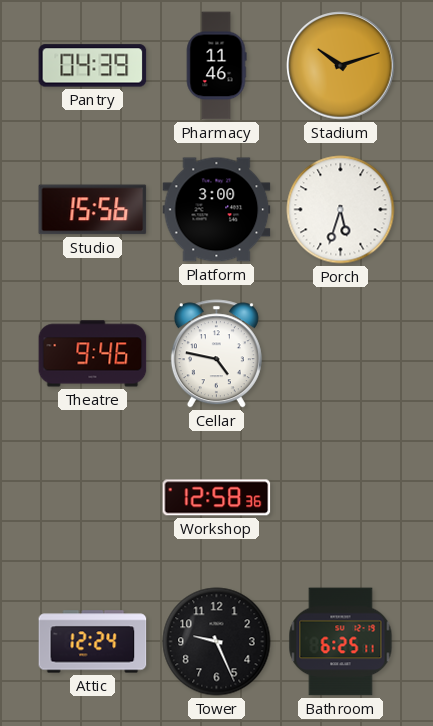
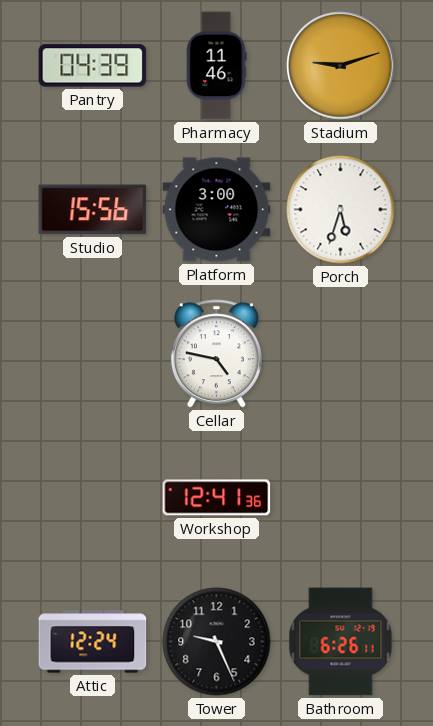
Stadium: 10:12 -> 9:12
Theatre: 9:46 -> none
Workshop: 12:58 -> 12:41
Bathroom: 6:25 -> 6:26
